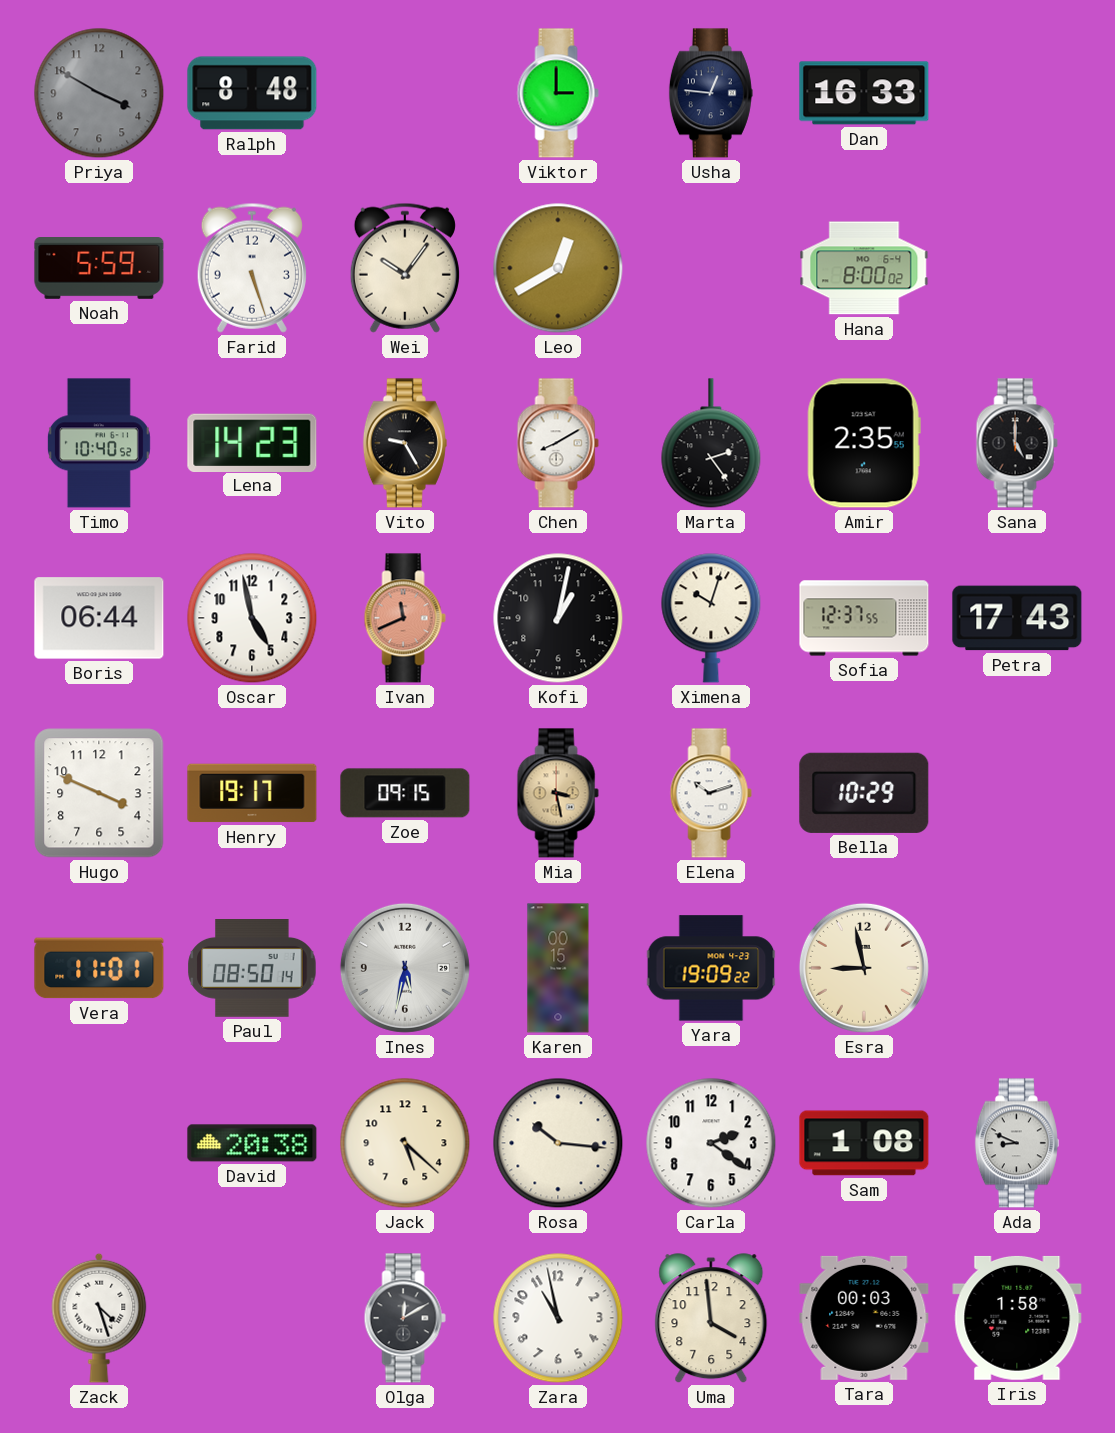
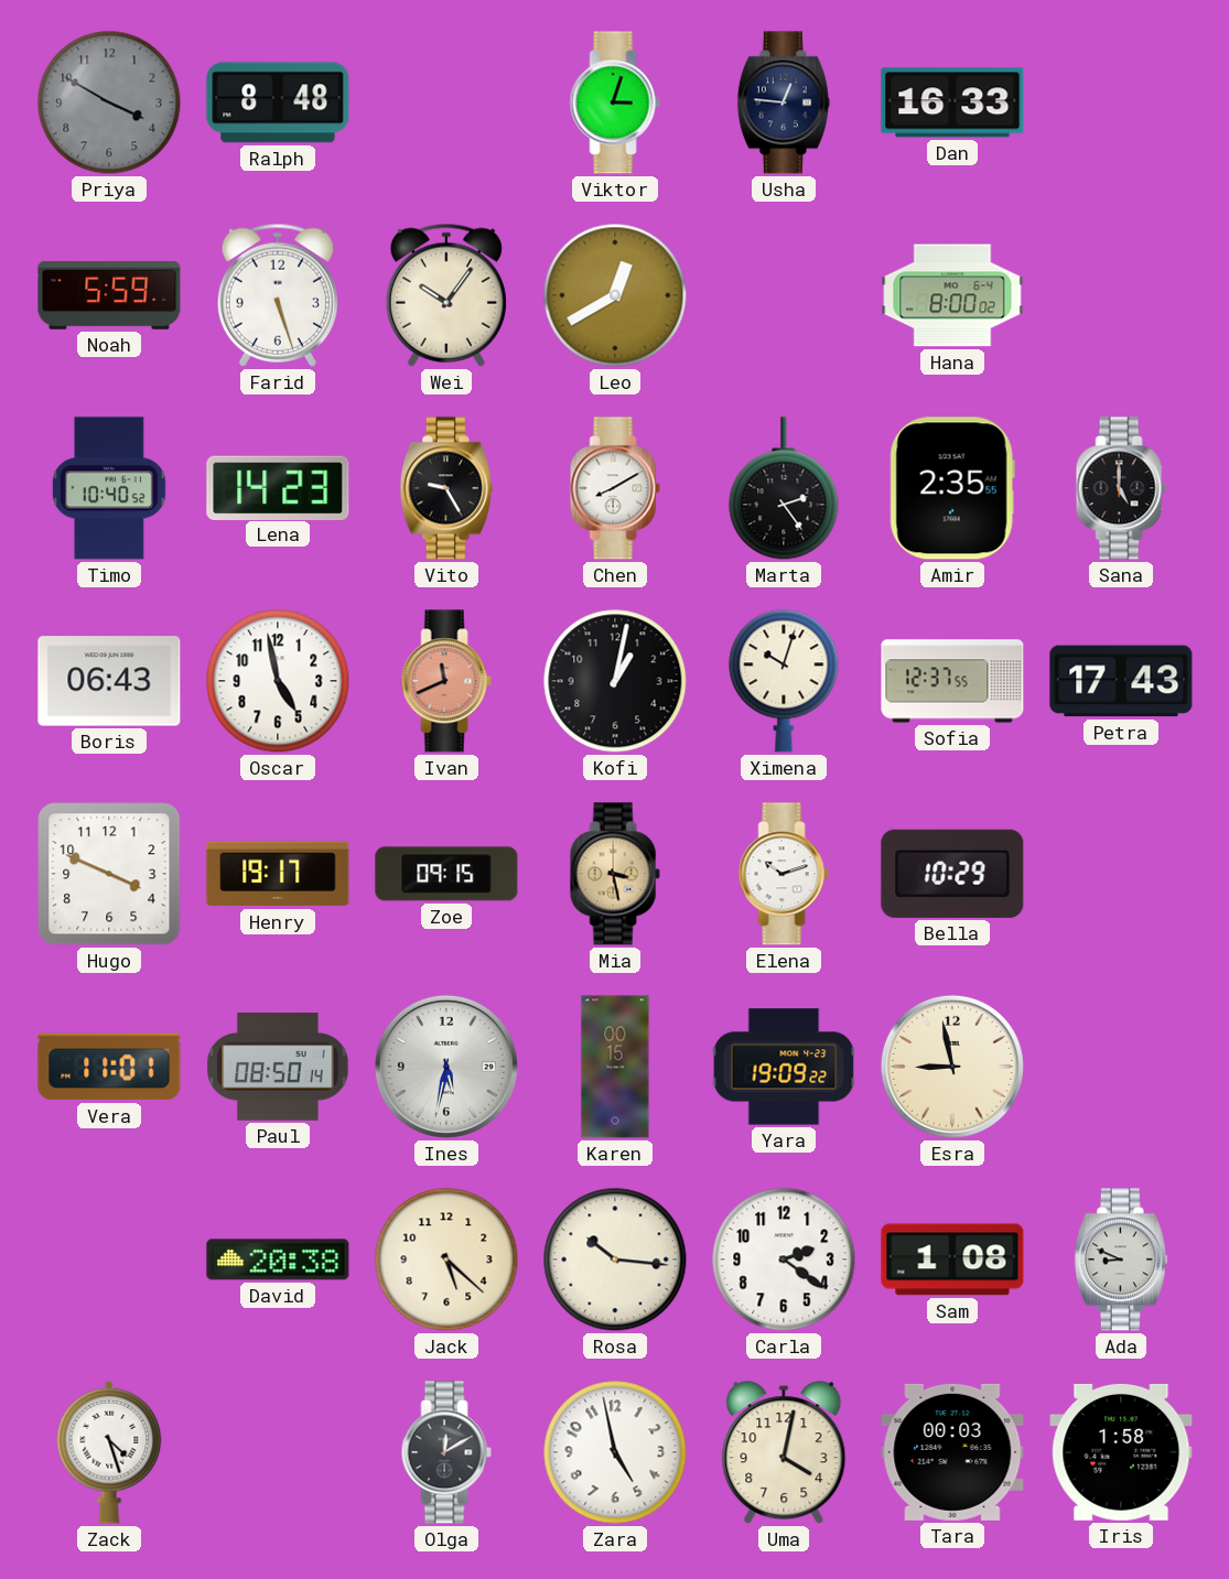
Viktor: 3:00 -> 3:03
Boris: 06:44 -> 06:43
Zara: 10:58 -> 4:58
Uma: 3:59 -> 4:02
